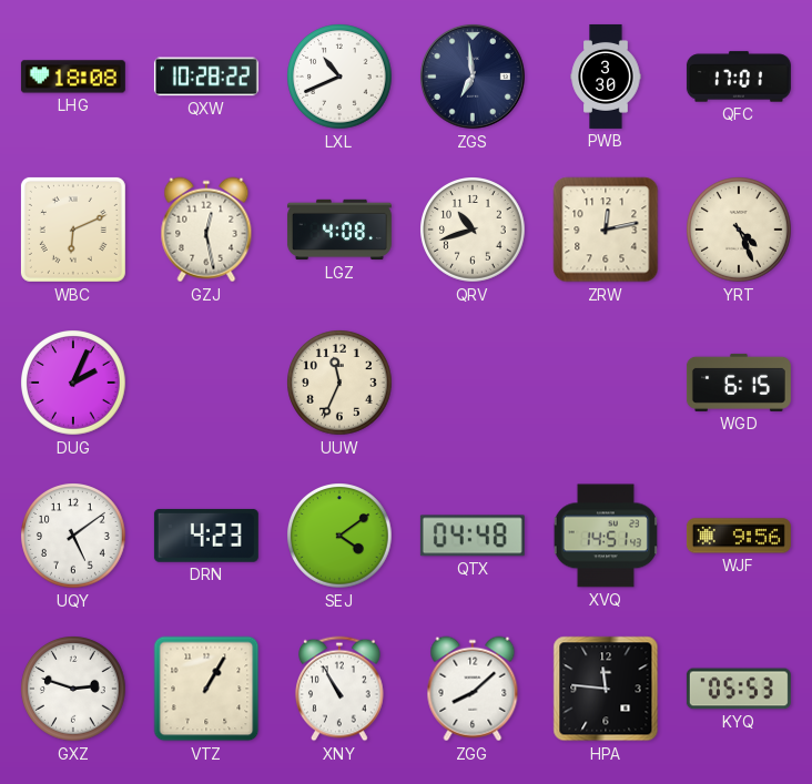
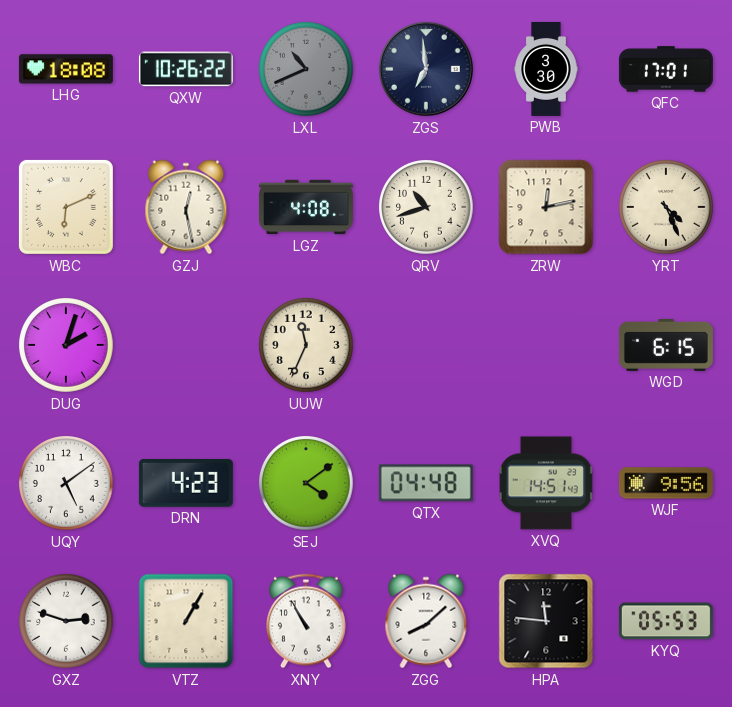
QXW: 10:28 -> 10:26
LXL dial: white -> grey
DUG: 2:04 -> 2:03
